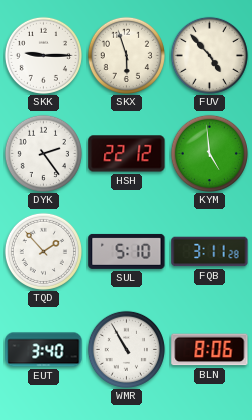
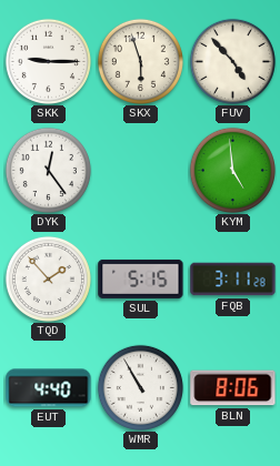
DYK: 2:24 -> 12:24
HSH: 22:12 -> none
SUL: 5:10 -> 5:15
EUT: 3:40 -> 4:40
